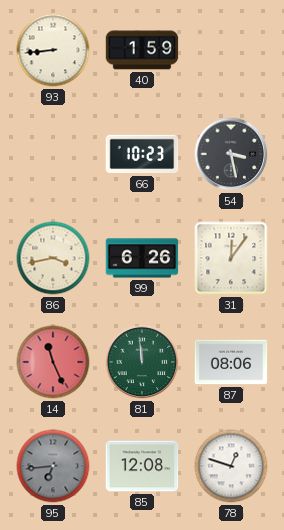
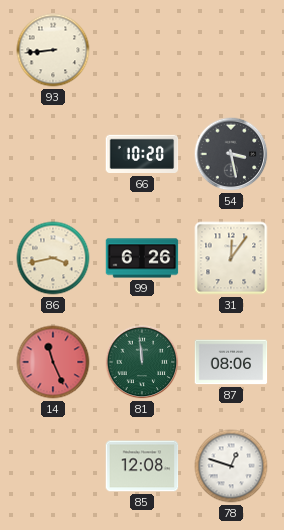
40: 1:59 -> none
66: 10:23 -> 10:20
95: 6:44 -> none
